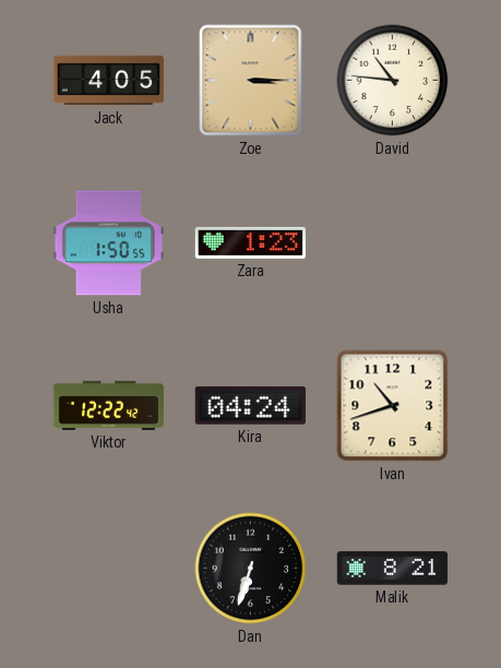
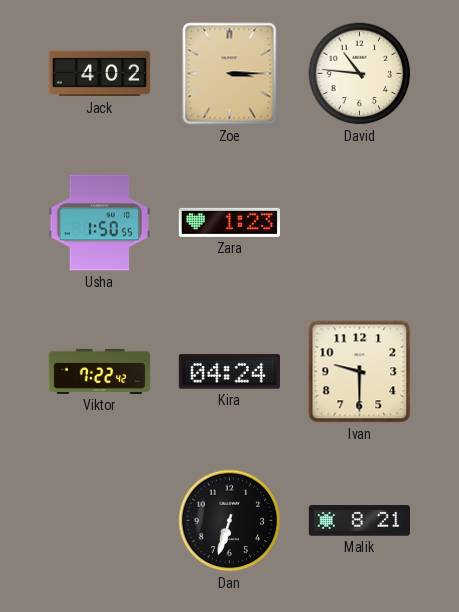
Jack: 4:05 -> 4:02
Viktor: 12:22 -> 7:22
Ivan: 10:42 -> 9:30
